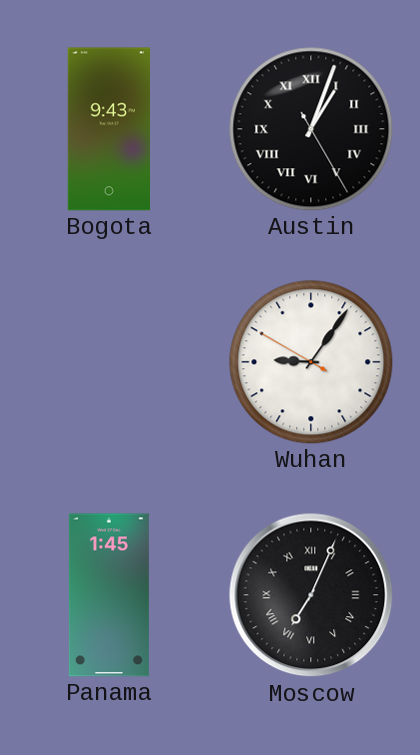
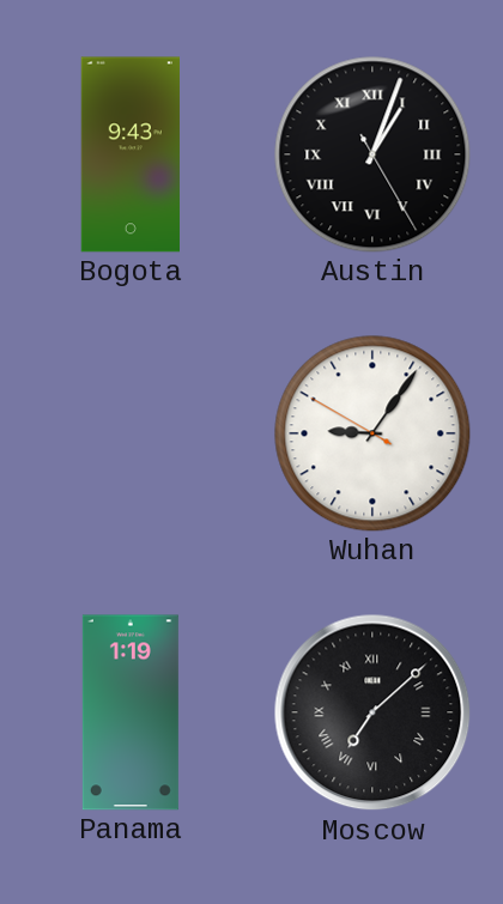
Panama: 1:45 -> 1:19
Moscow: 7:04 -> 7:08
